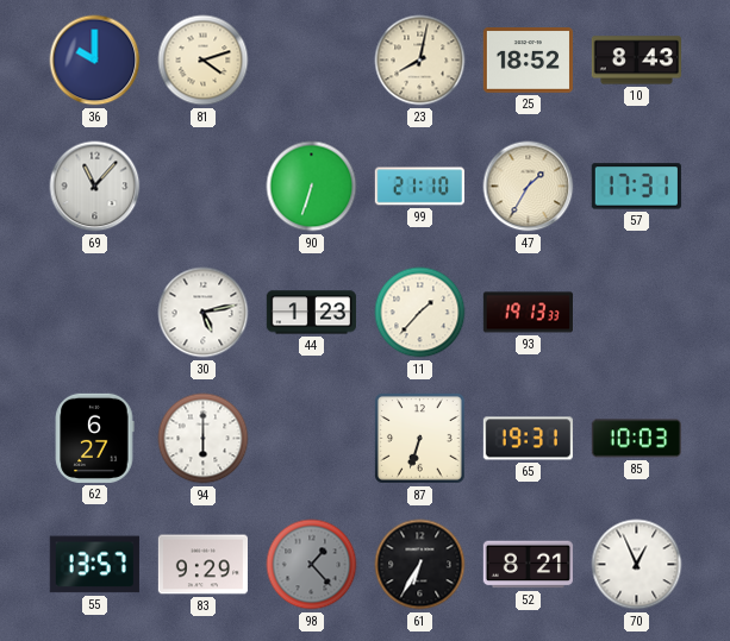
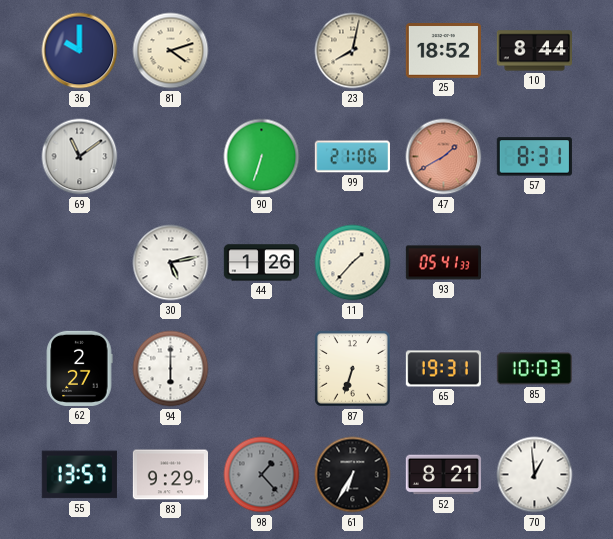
10: 8:43 -> 8:44
69: 11:07 -> 11:09
99: 21:10 -> 21:06
47: 1:35 -> 1:40
47 dial: cream -> salmon
57: 17:31 -> 8:31
44: 1:23 -> 1:26
93: 19:13 -> 05:41
62: 6:27 -> 2:27
70: 12:56 -> 12:59
